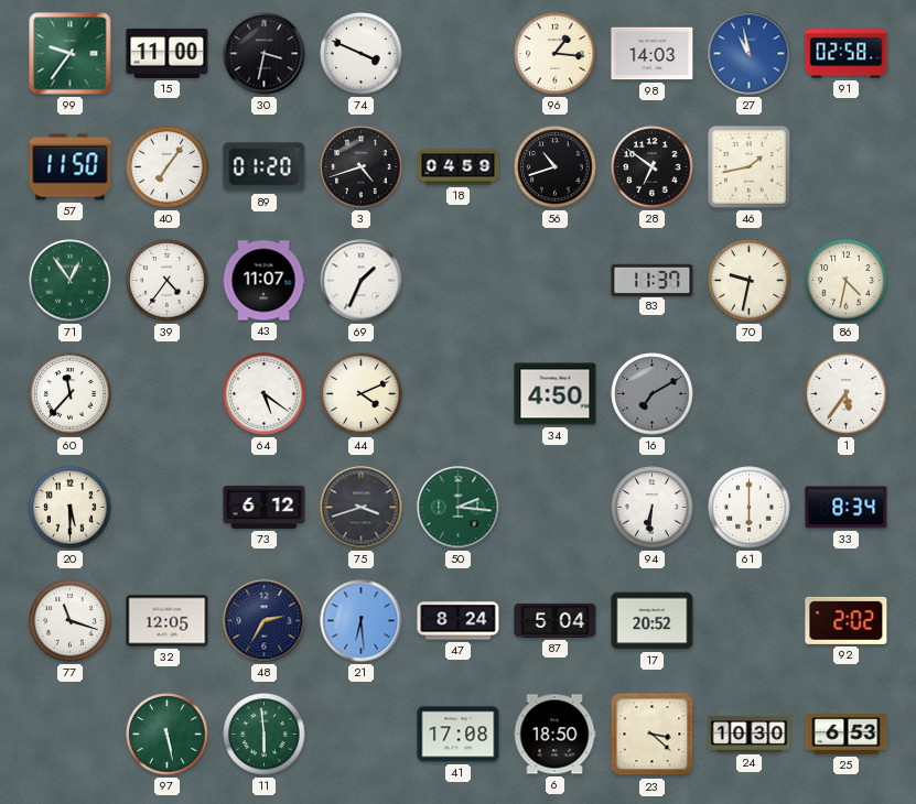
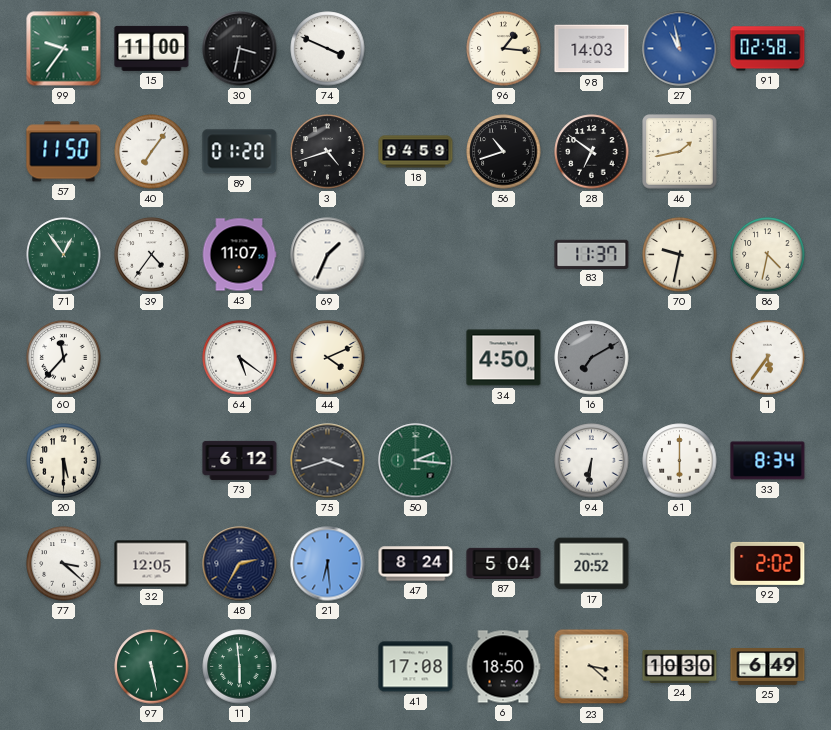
77: 11:18 -> 3:22
25: 6:53 -> 6:49
